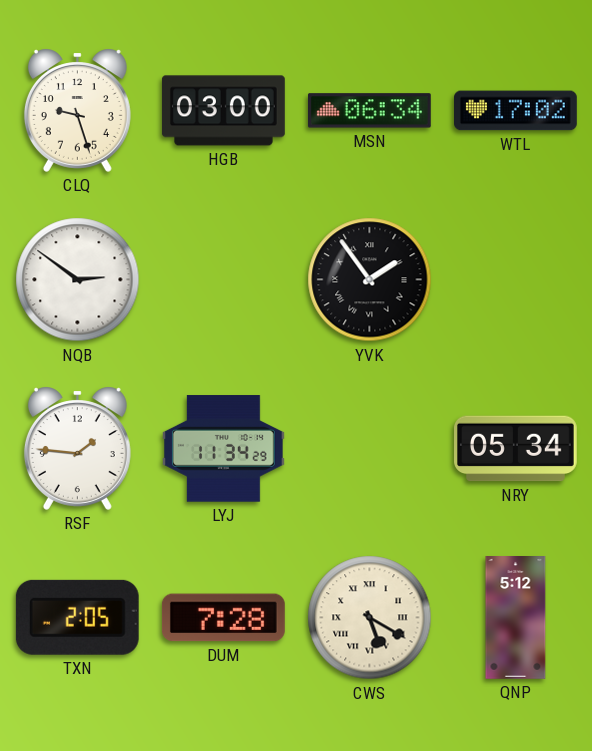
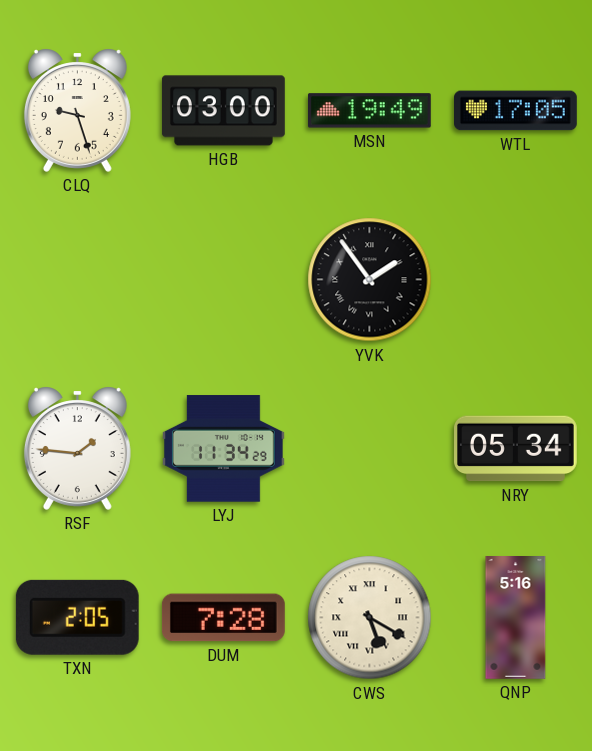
MSN: 06:34 -> 19:49
WTL: 17:02 -> 17:05
NQB: 2:51 -> none
QNP: 5:12 -> 5:16
